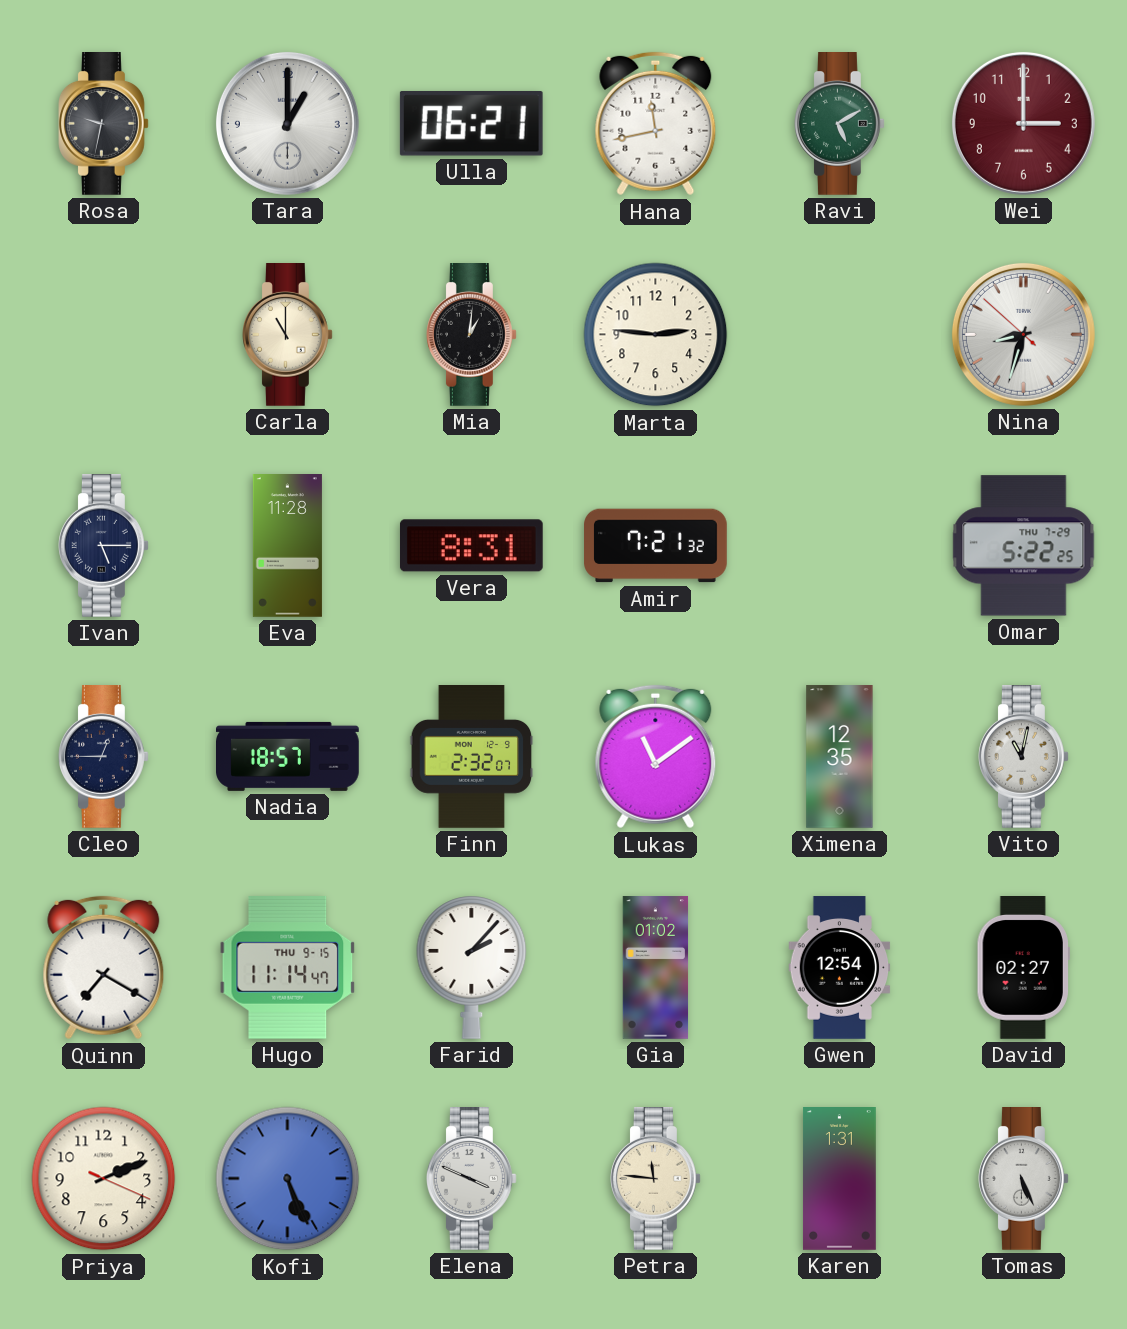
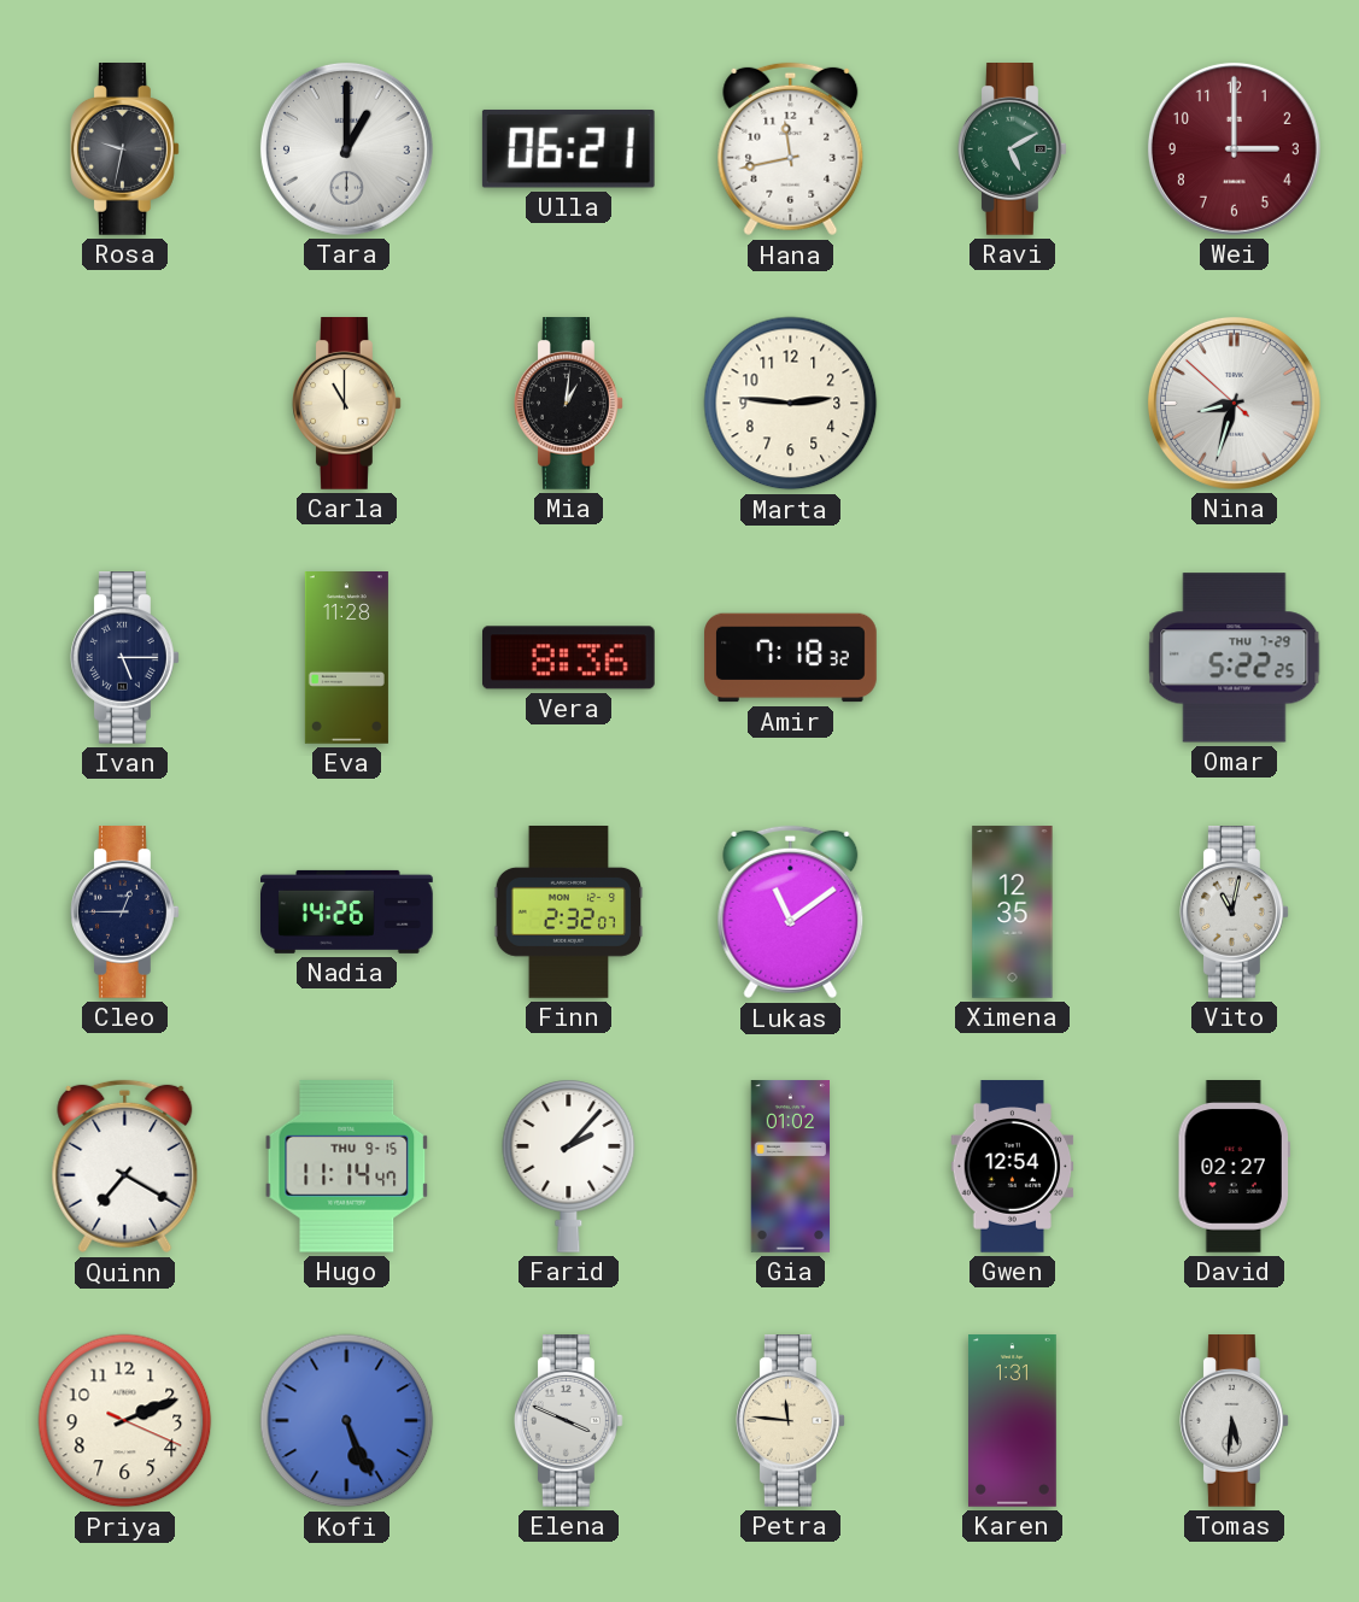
Vera: 8:31 -> 8:36
Amir: 7:21 -> 7:18
Nadia: 18:57 -> 14:26
Tomas: 5:26 -> 5:31
